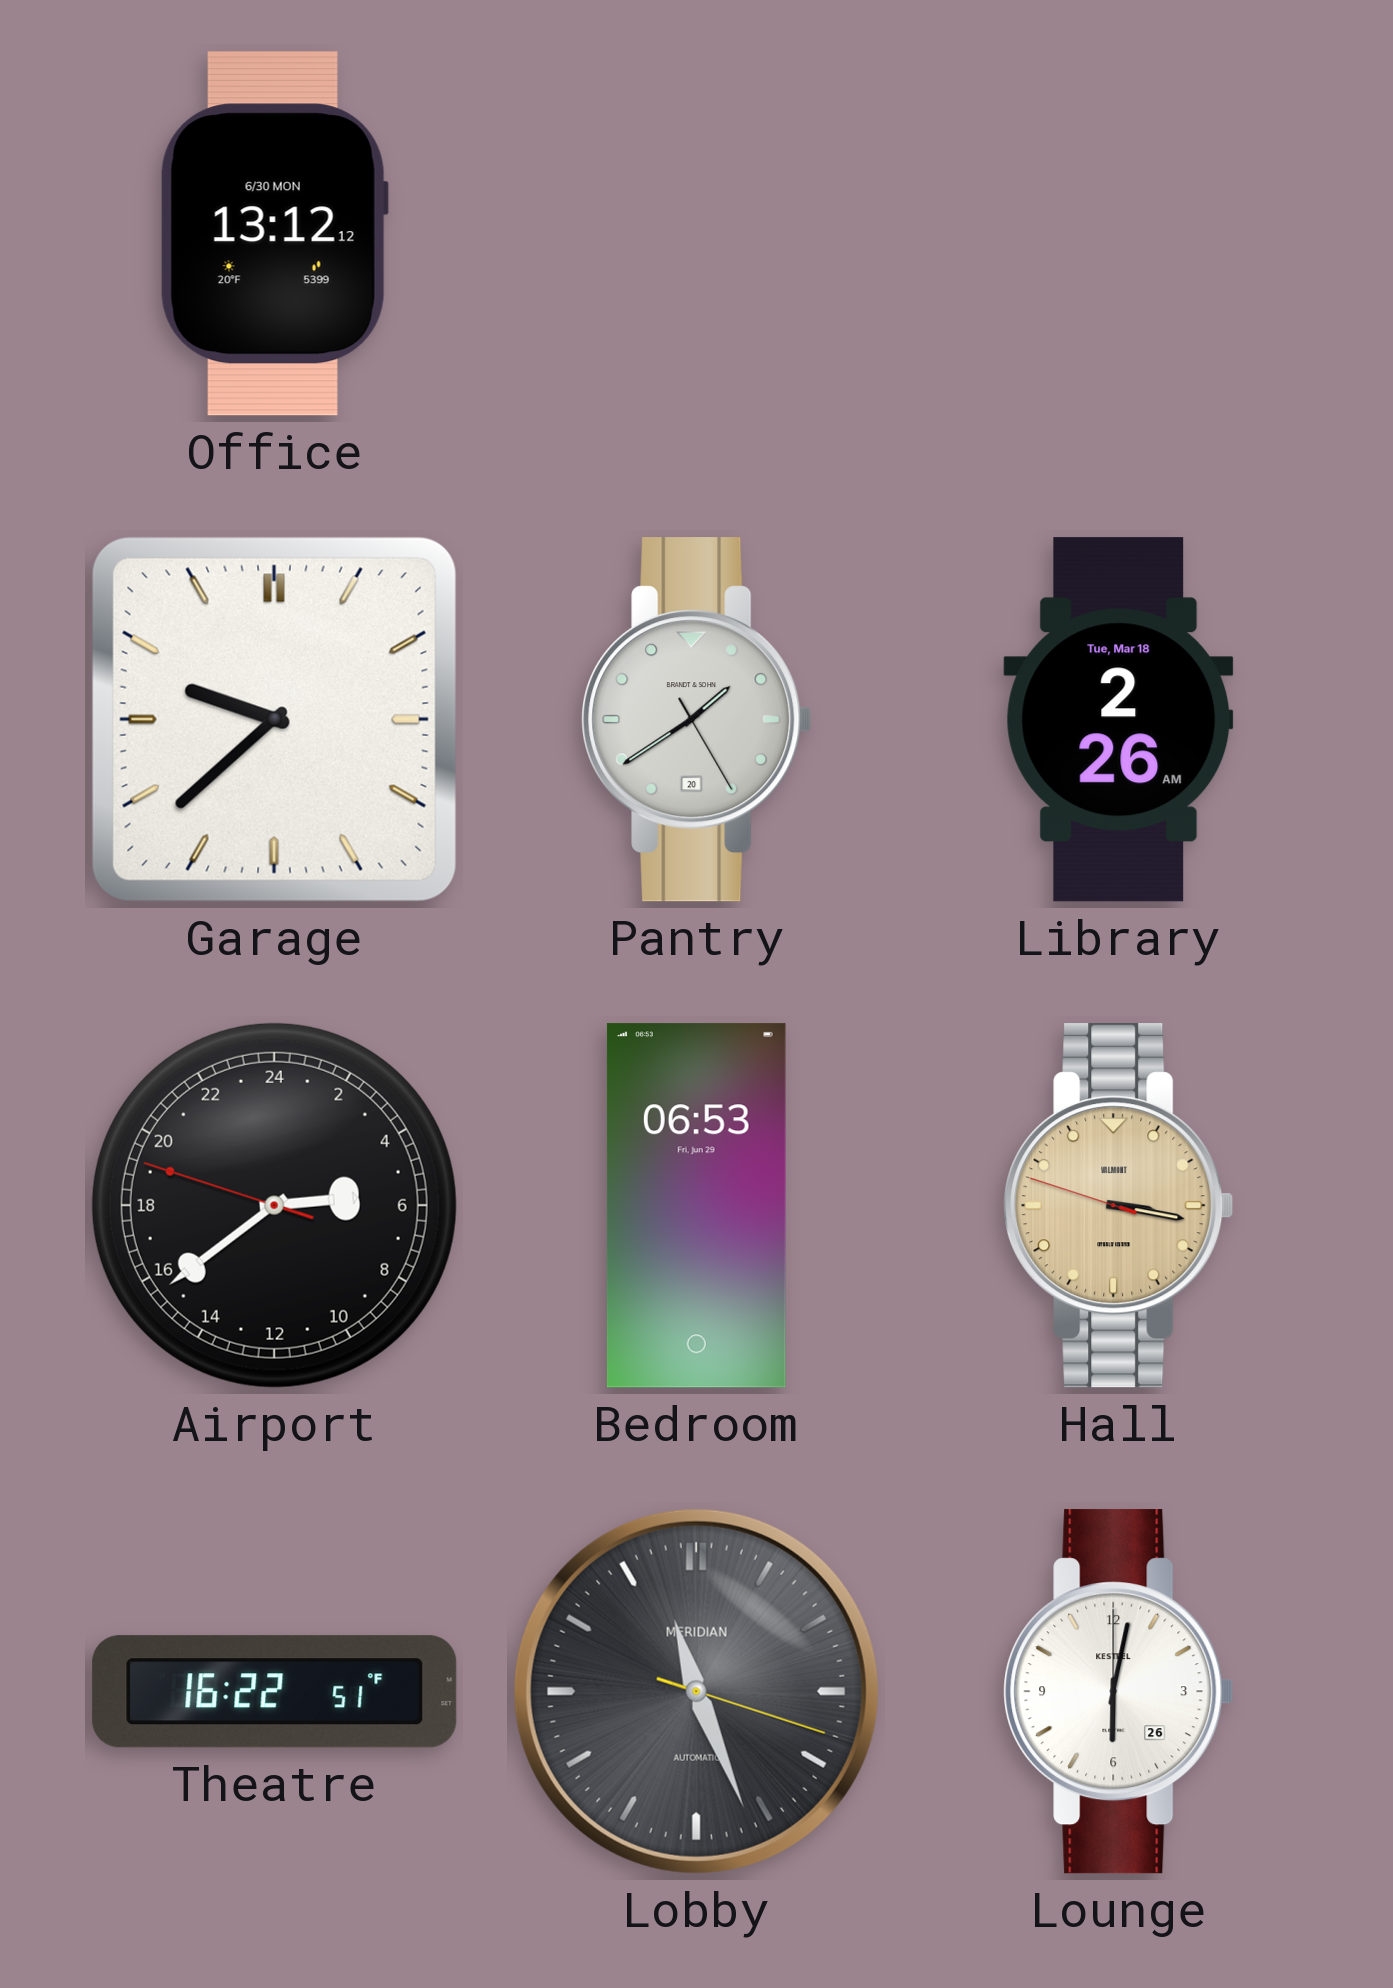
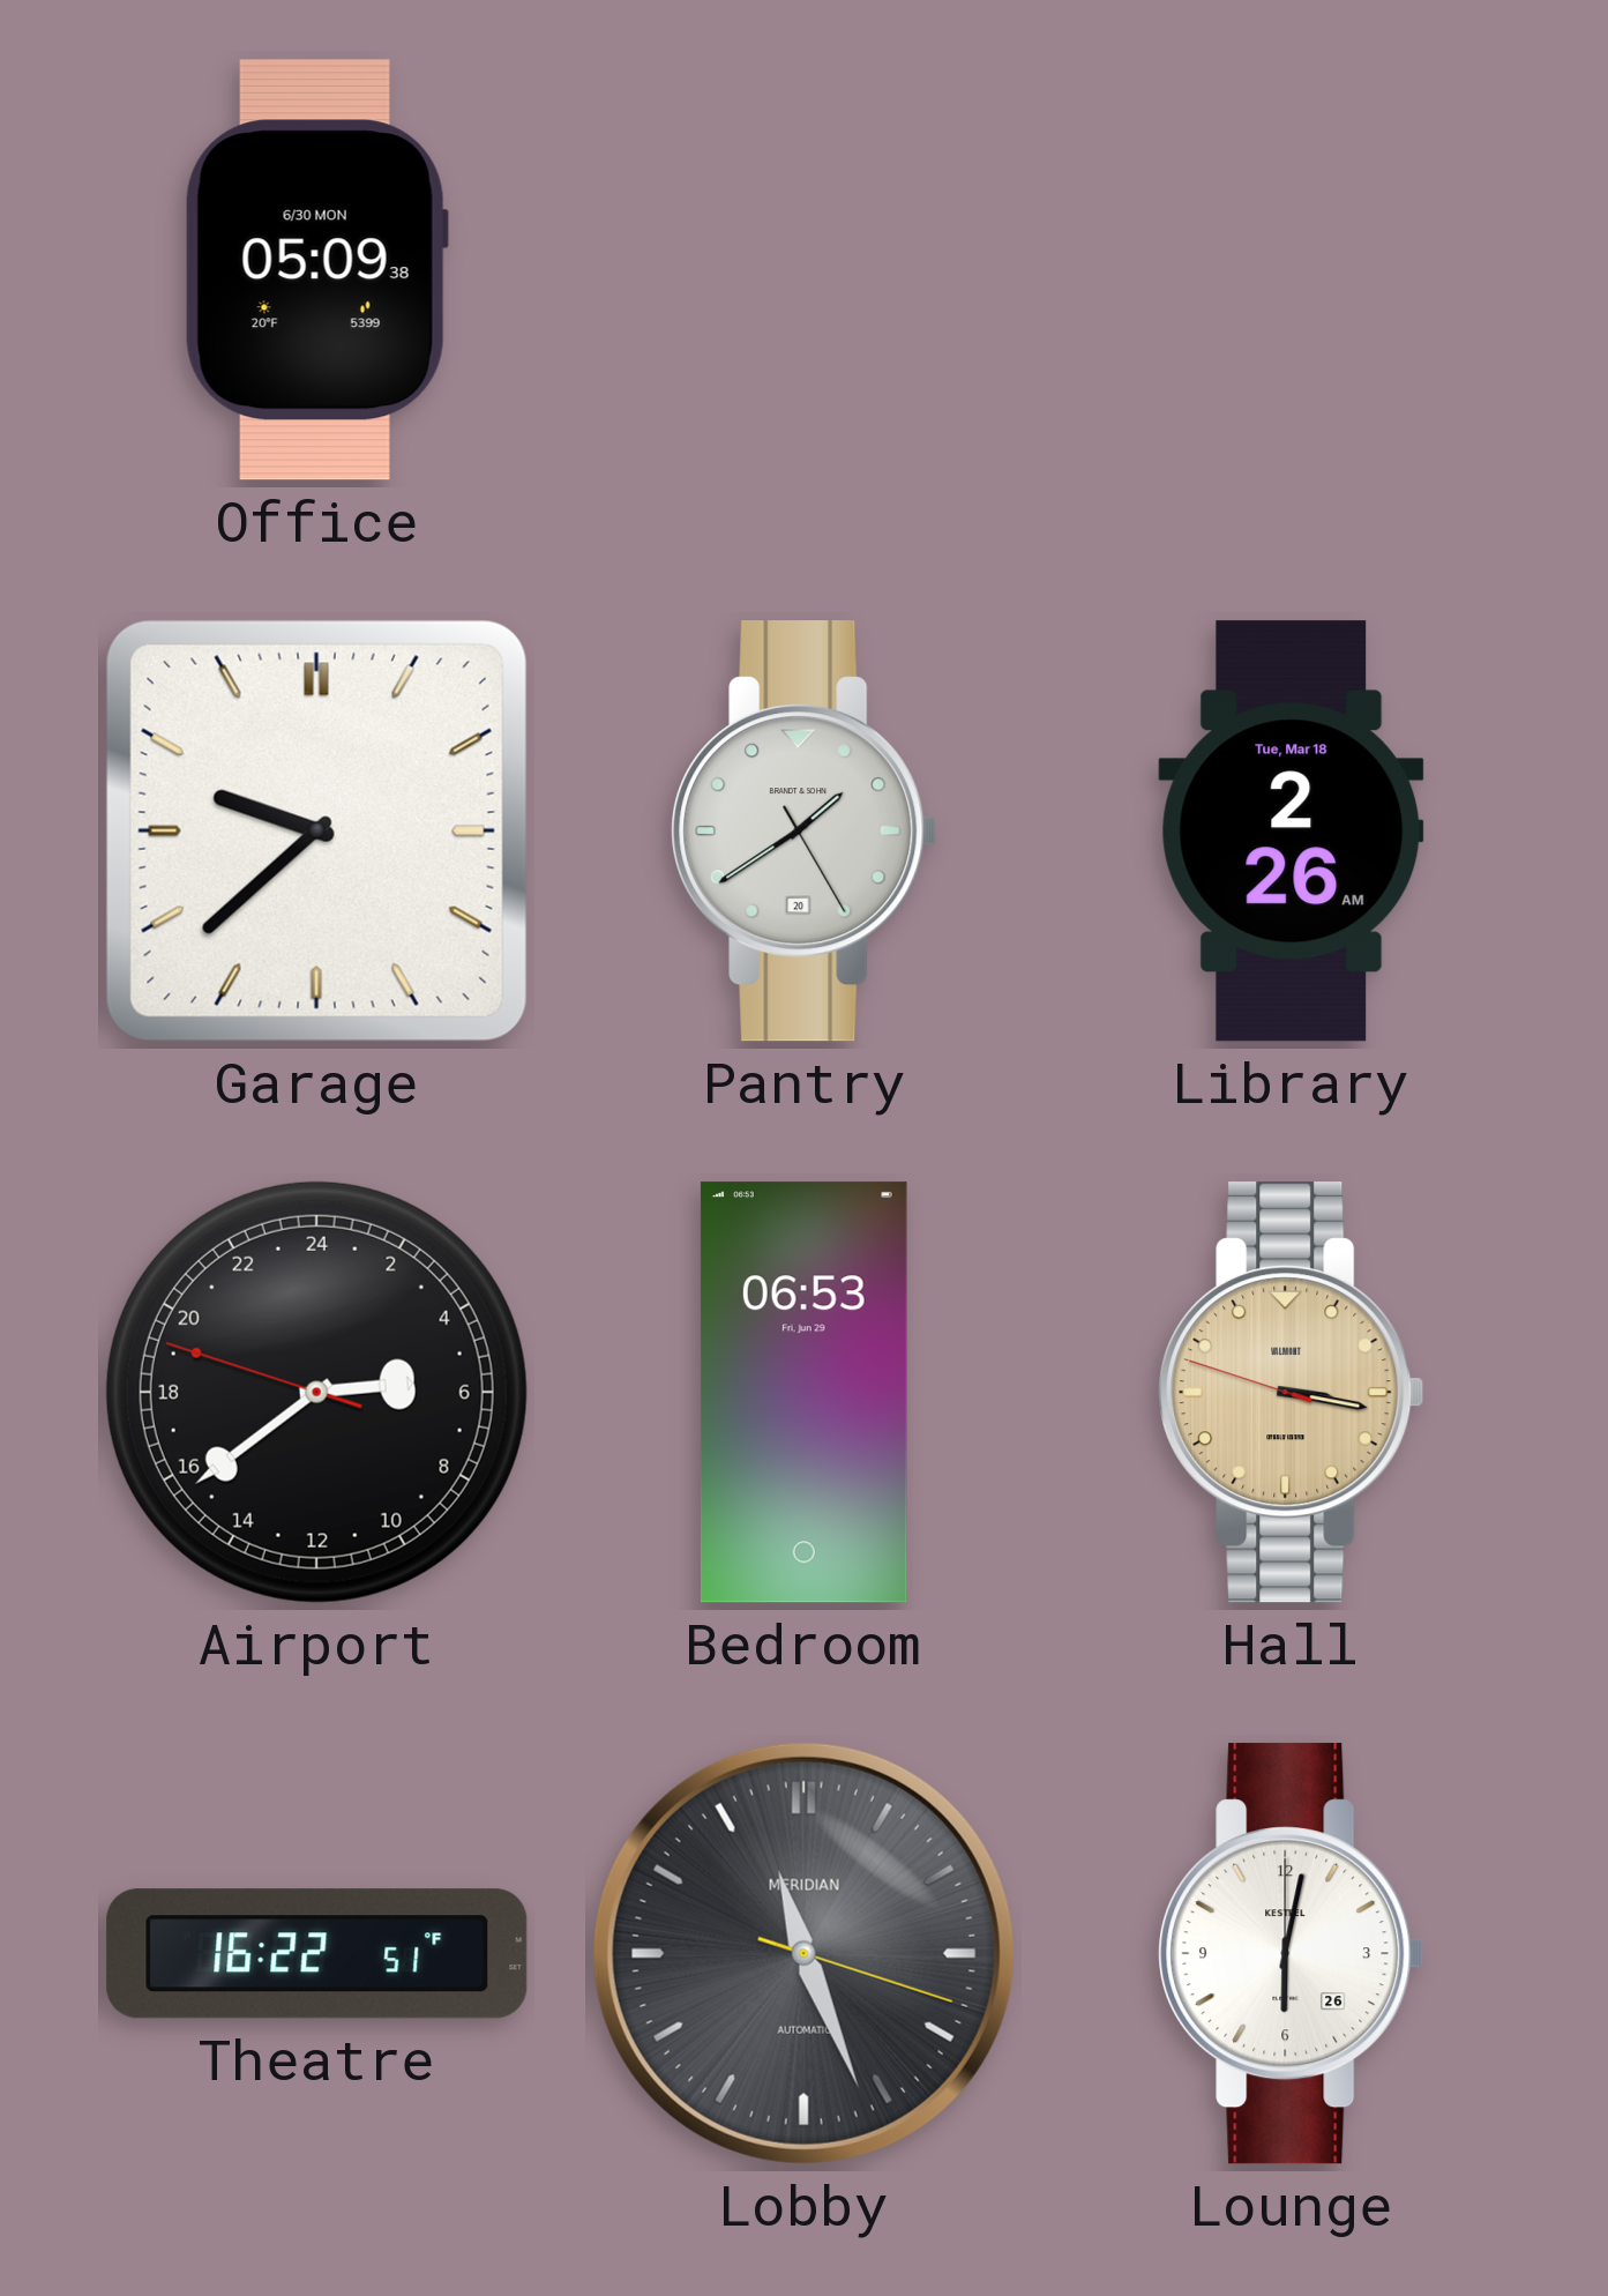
Office: 13:12 -> 05:09
